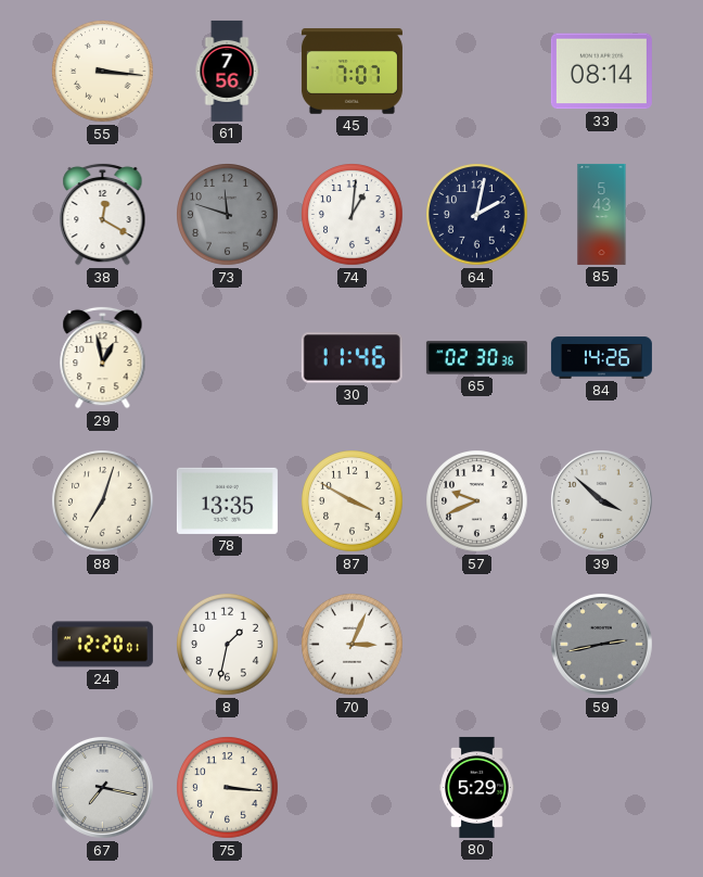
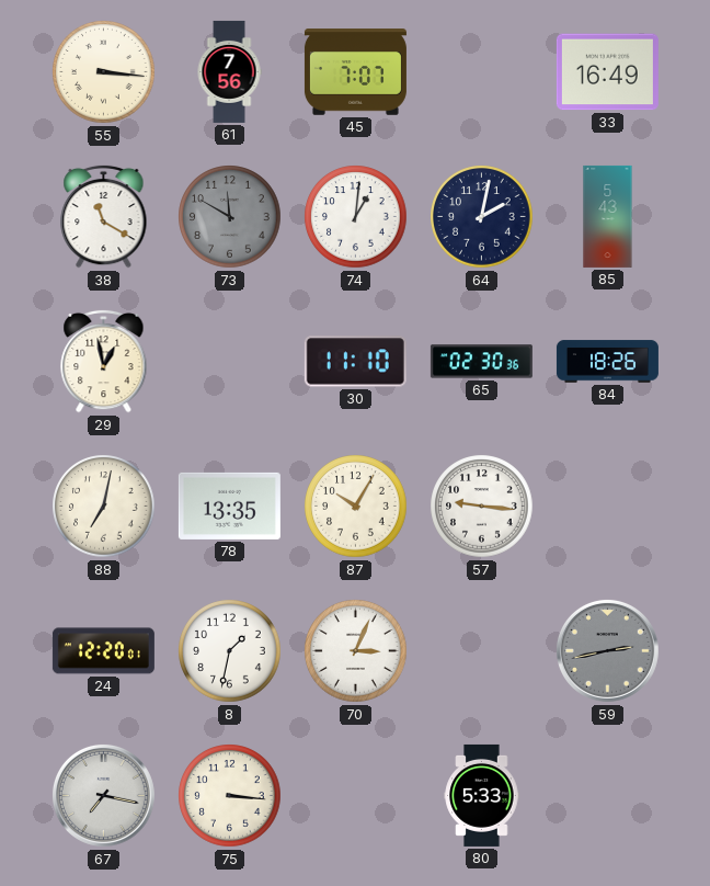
33: 08:14 -> 16:49
38: 12:20 -> 11:20
73: 11:48 -> 11:50
30: 11:46 -> 11:10
84: 14:26 -> 18:26
88: 7:03 -> 7:02
87: 3:50 -> 10:05
57: 9:41 -> 9:16
39: 3:52 -> none
80: 5:29 -> 5:33
